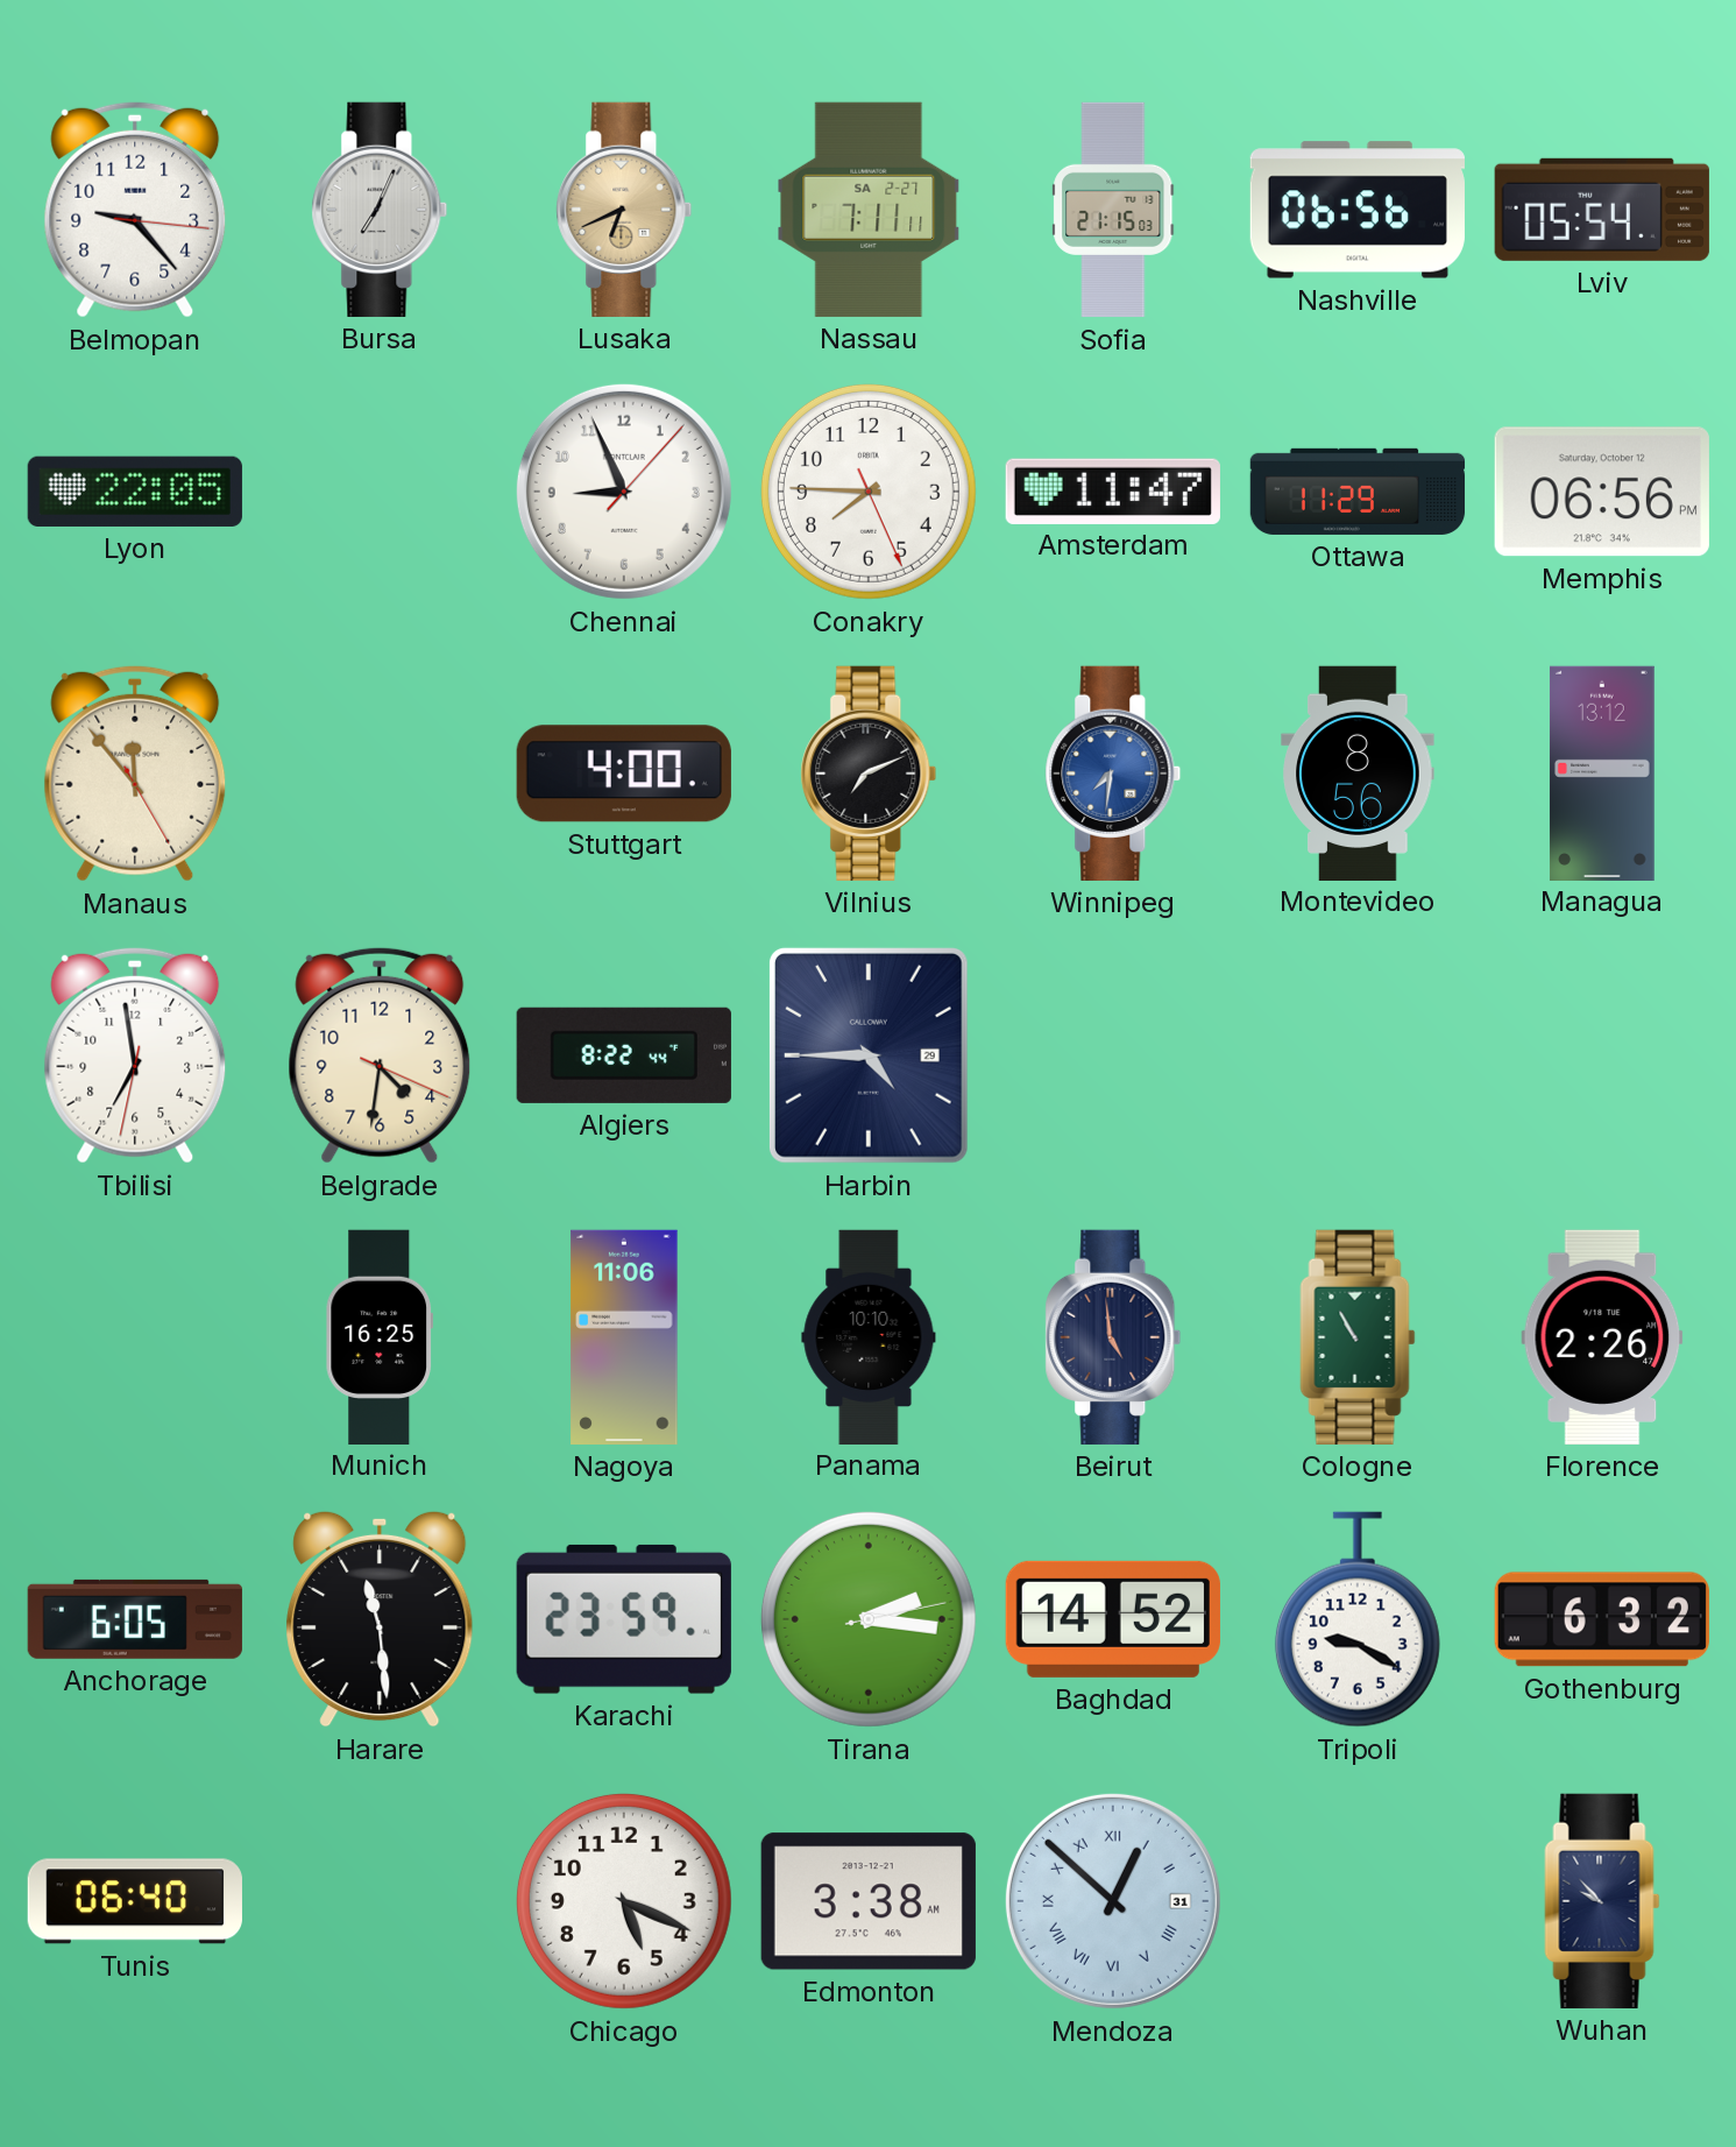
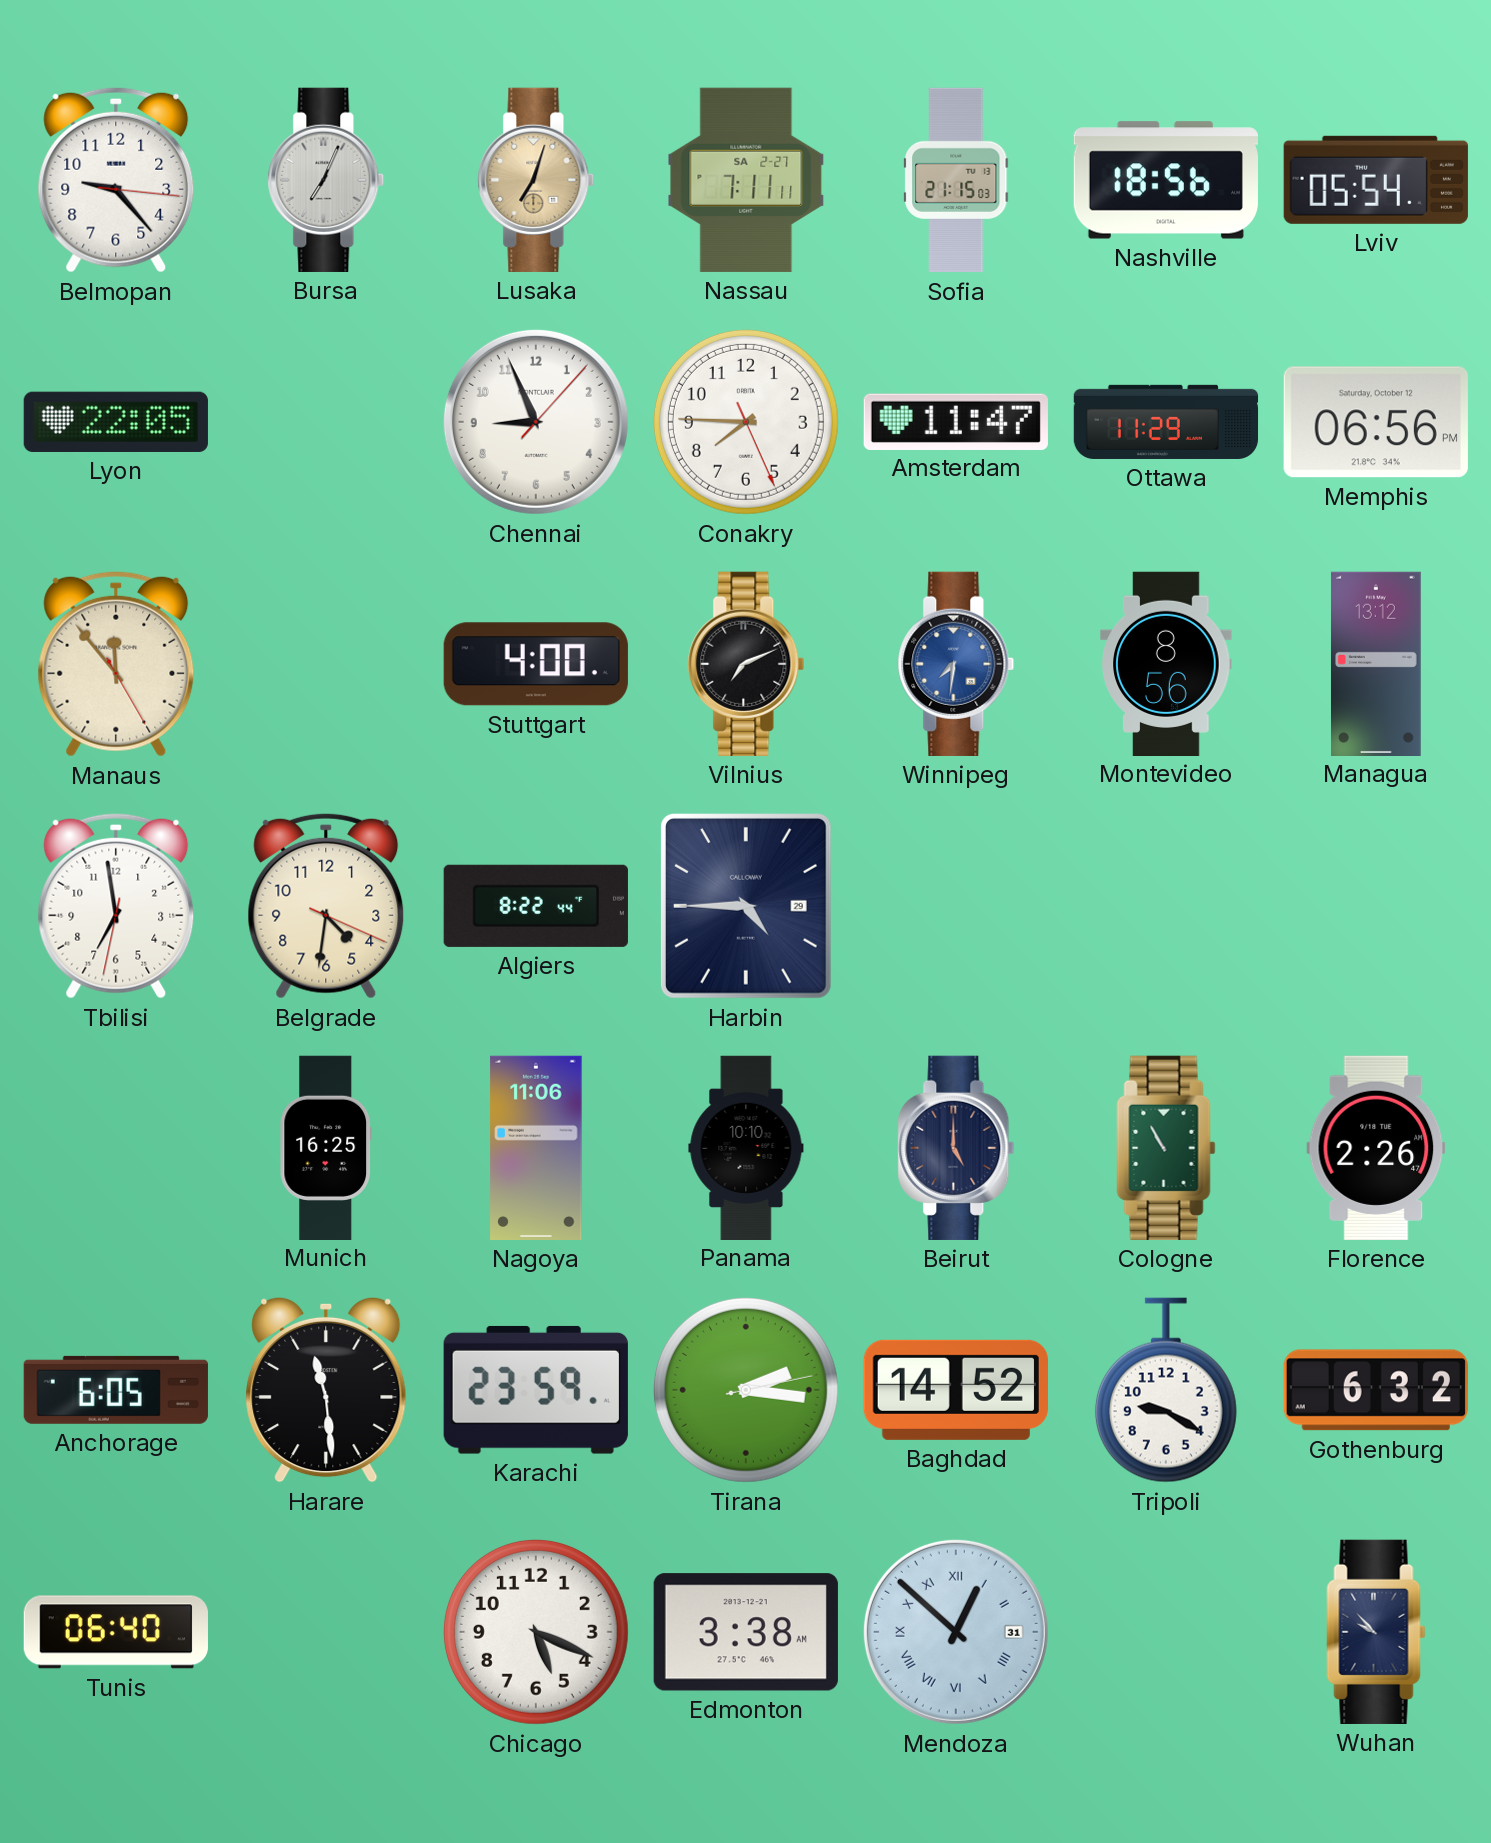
Lusaka: 6:41 -> 7:03
Nashville: 06:56 -> 18:56
Beirut: 4:59 -> 5:00
